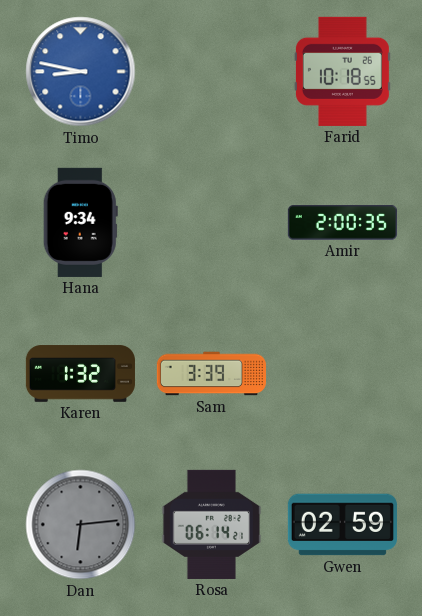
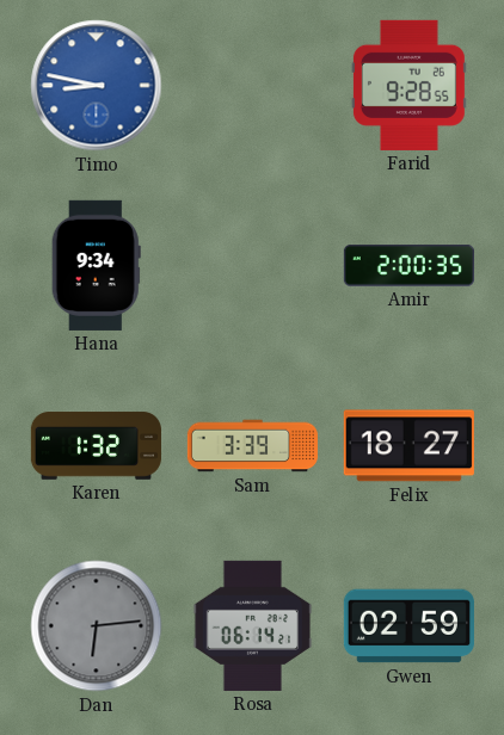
Farid: 10:18 -> 9:28
Felix: none -> 18:27
